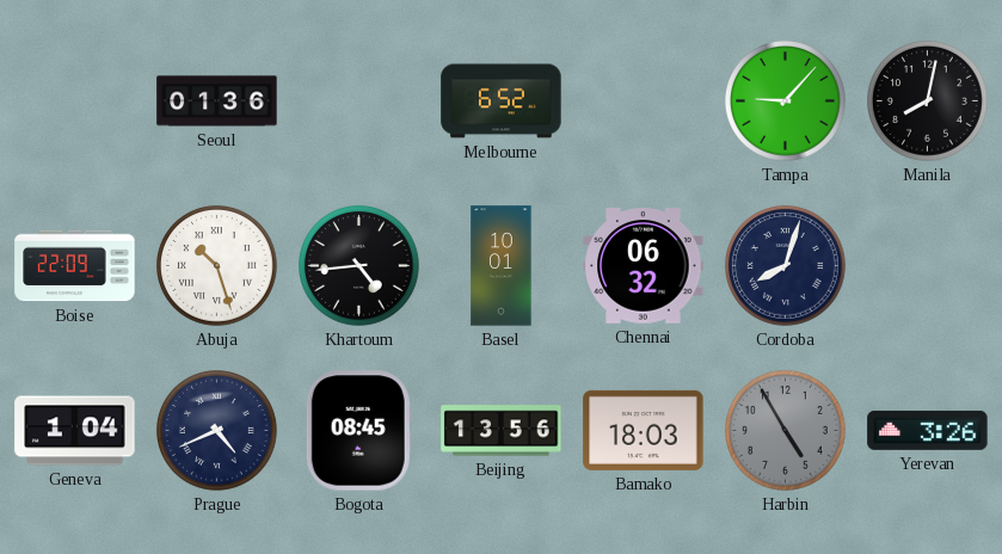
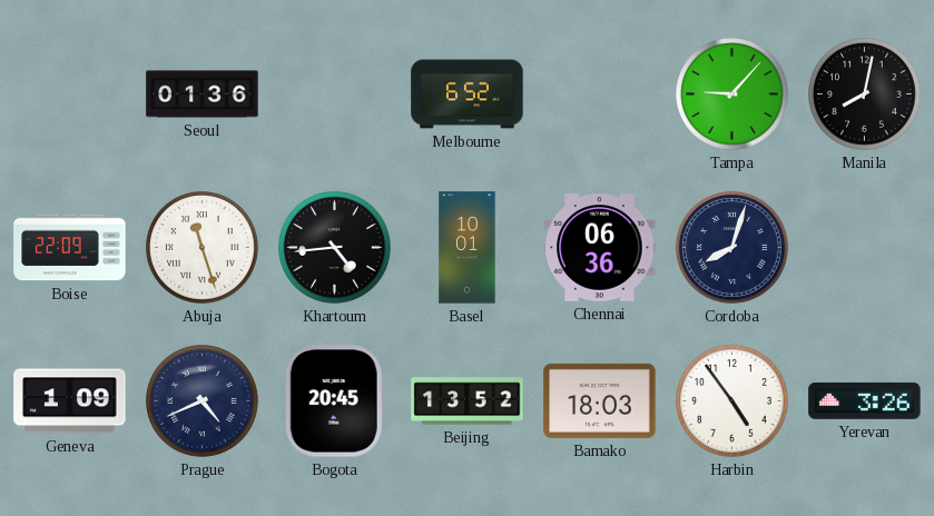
Abuja: 10:27 -> 11:27
Chennai: 06:32 -> 06:36
Geneva: 1:04 -> 1:09
Bogota: 08:45 -> 20:45
Beijing: 13:56 -> 13:52
Harbin: 4:55 -> 4:54
Harbin dial: grey -> white
